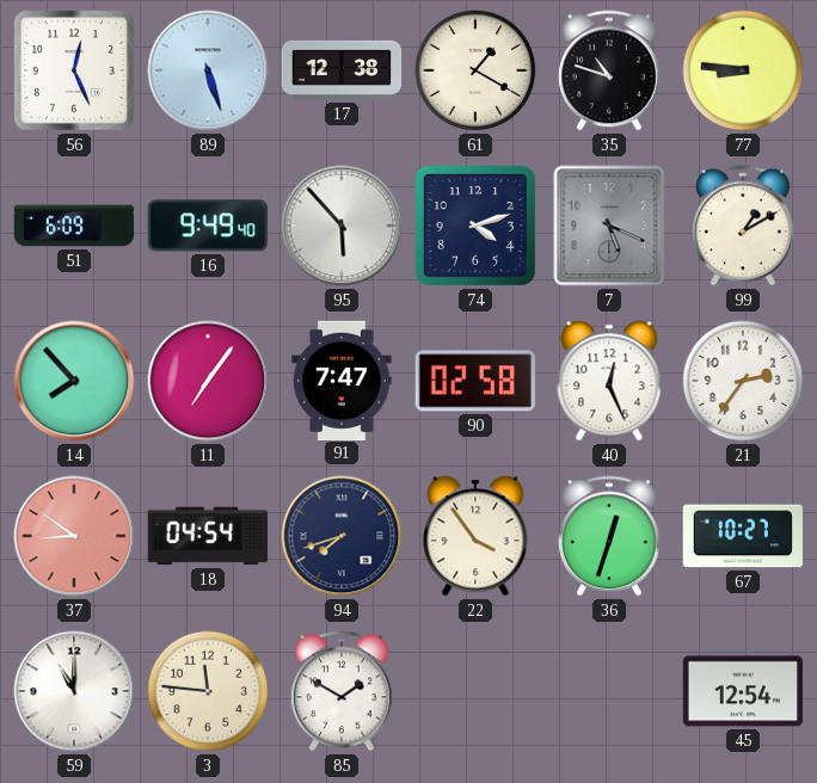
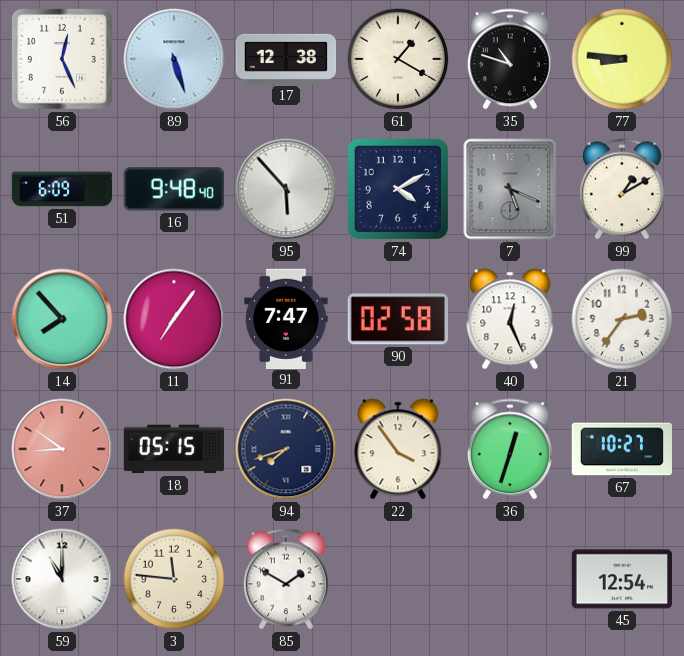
16: 9:49 -> 9:48
74: 4:12 -> 4:10
18: 04:54 -> 05:15
